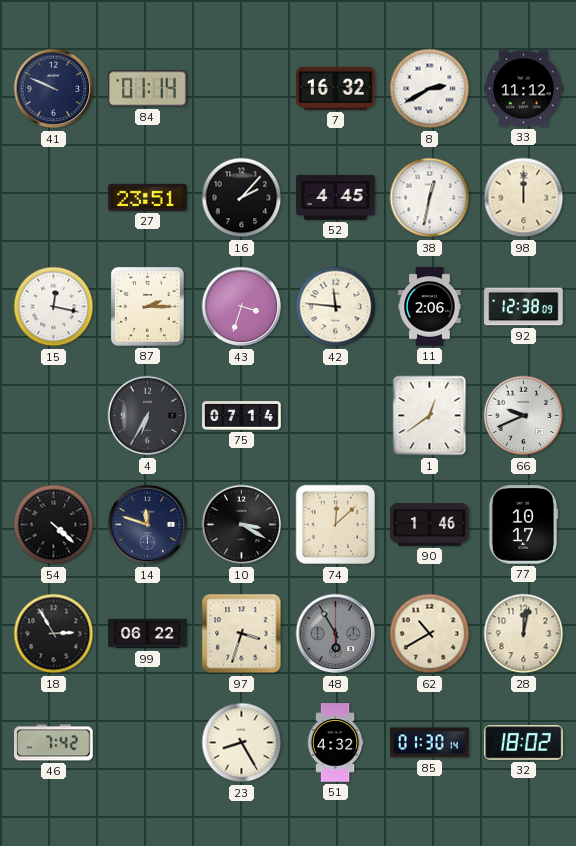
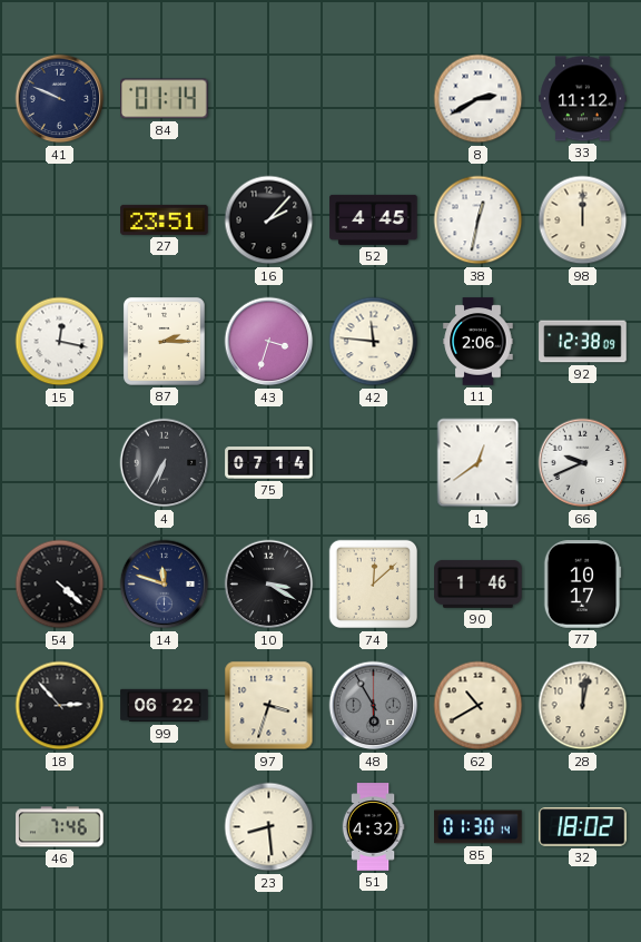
7: 16:32 -> none
18: 2:55 -> 2:53
46: 7:42 -> 7:46
23: 8:25 -> 8:29
